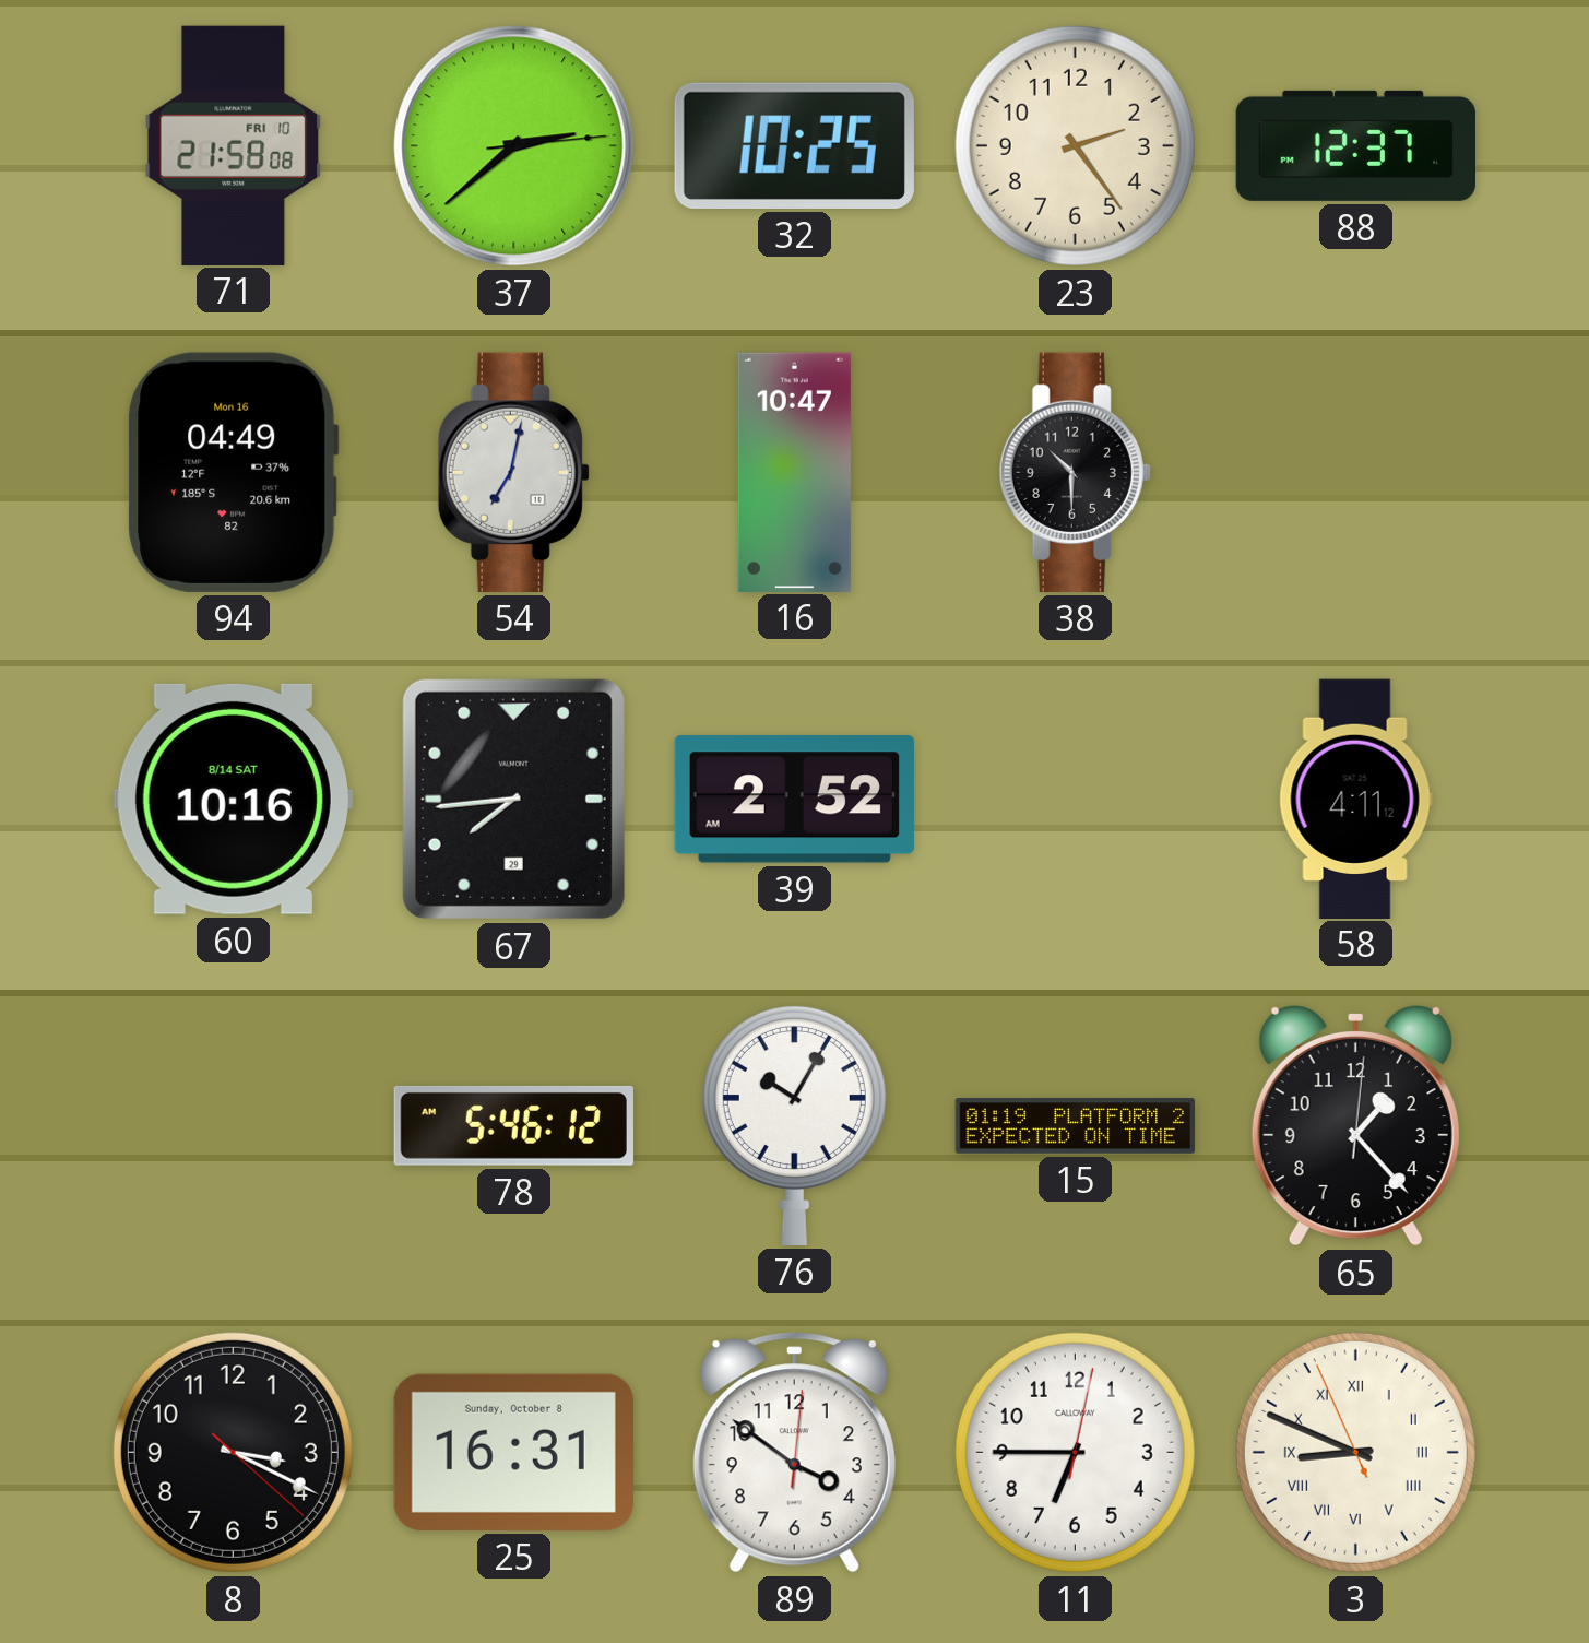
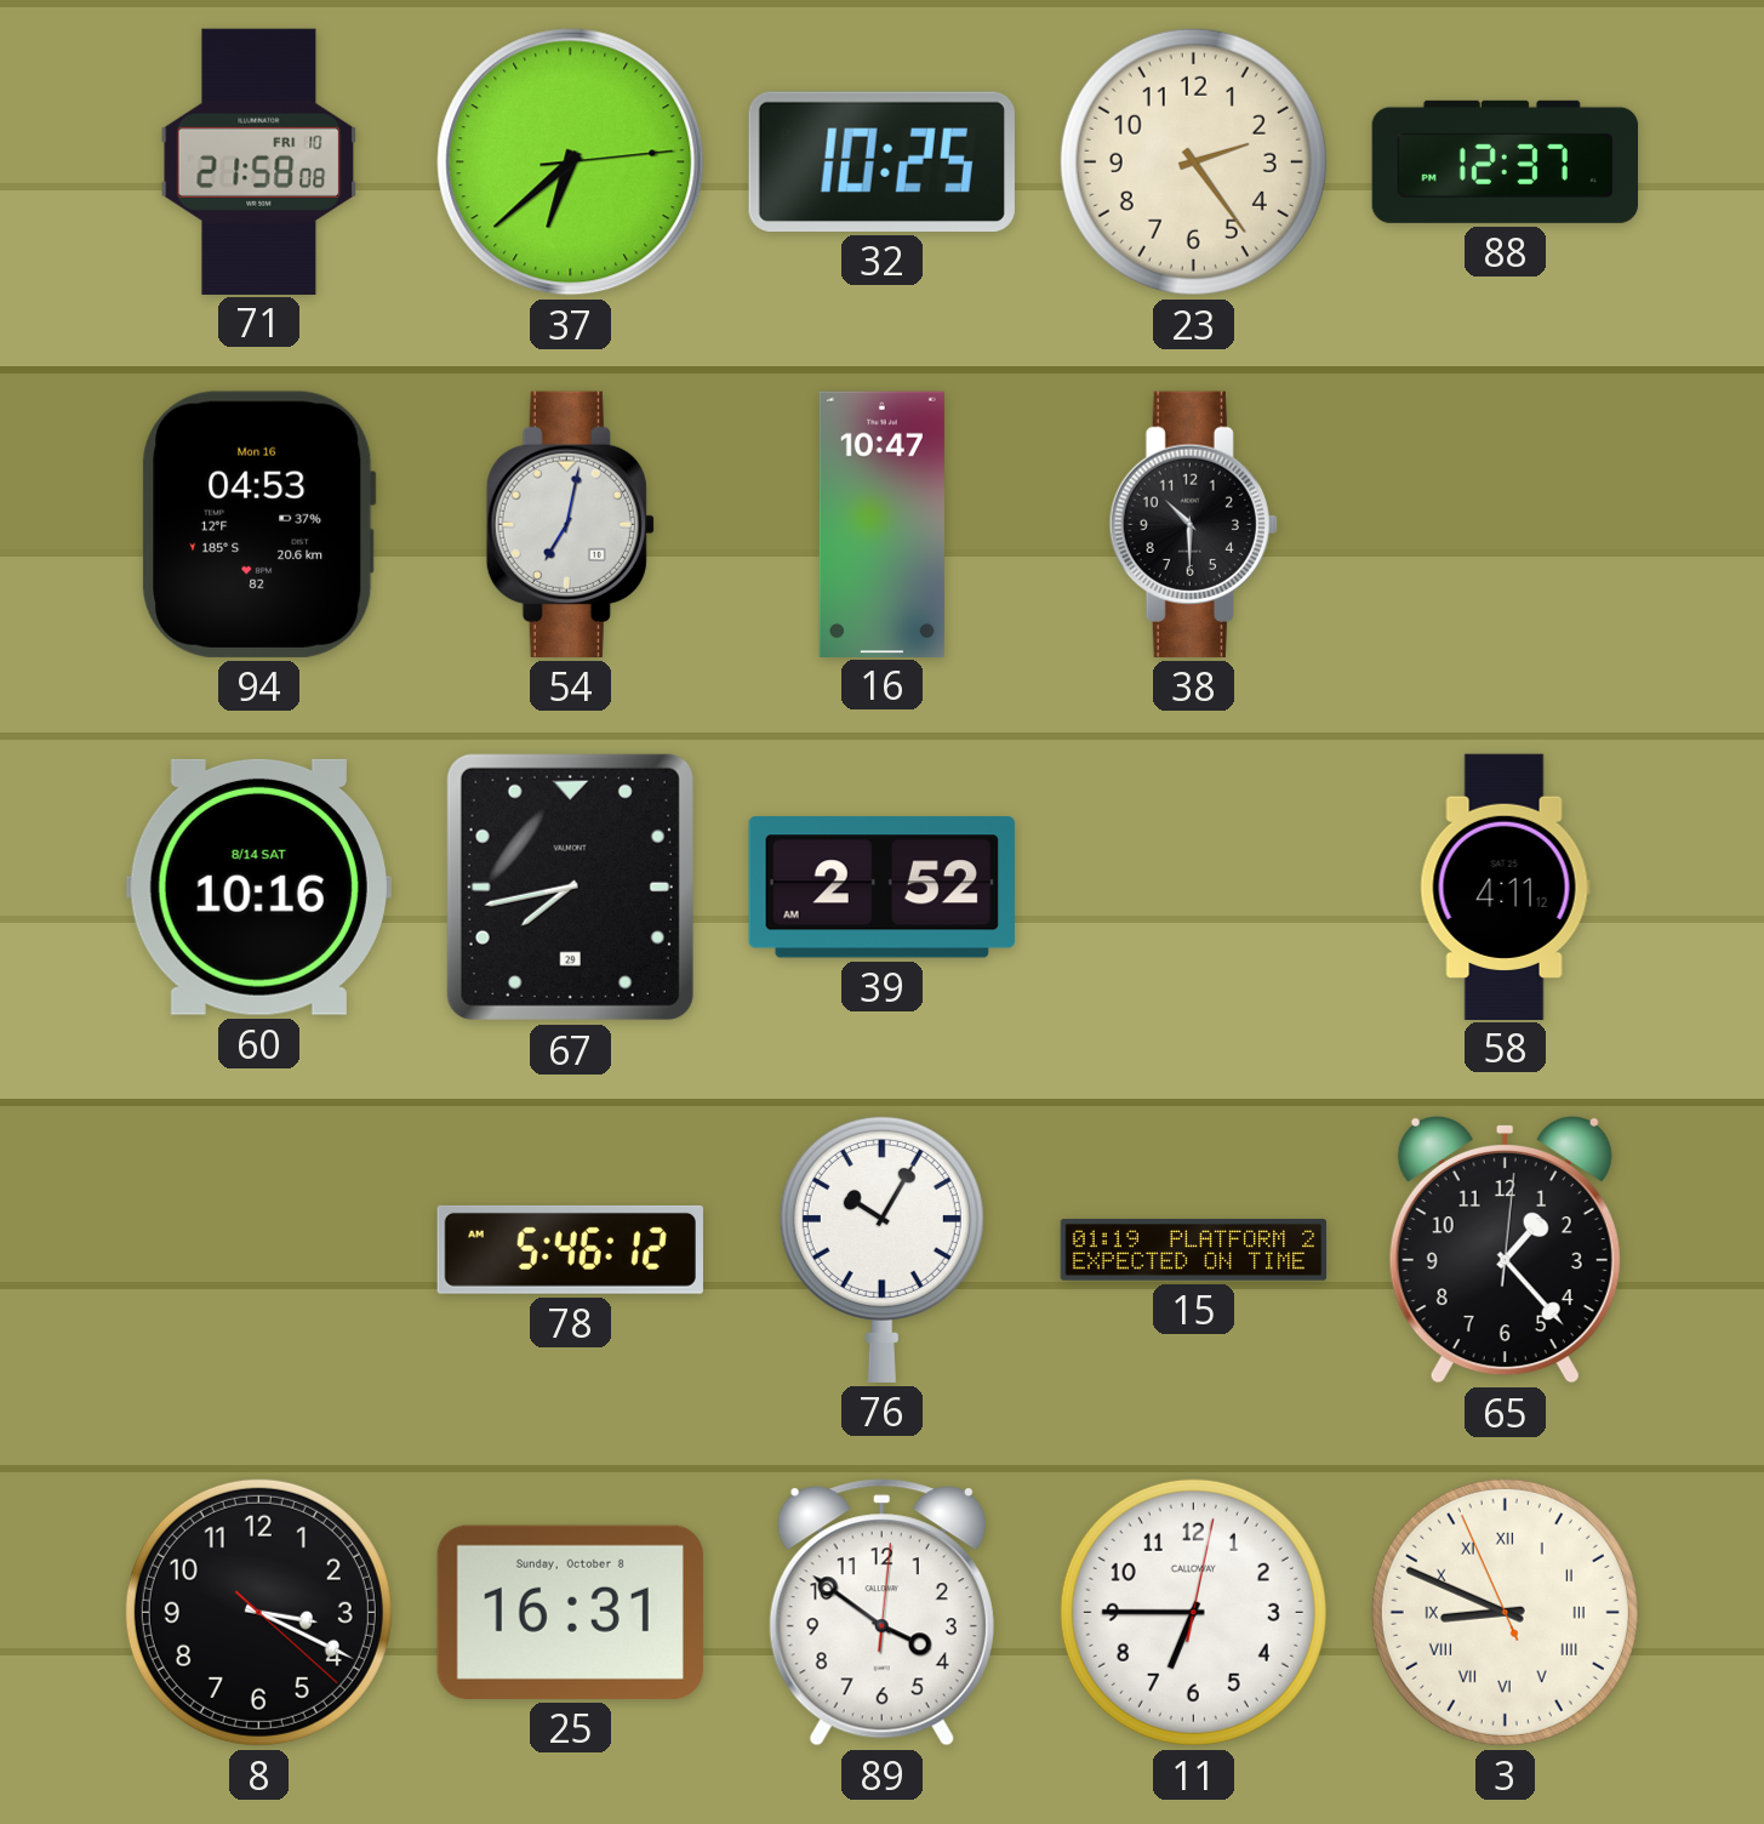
37: 2:38 -> 6:38
94: 04:49 -> 04:53
67: 7:44 -> 7:43
